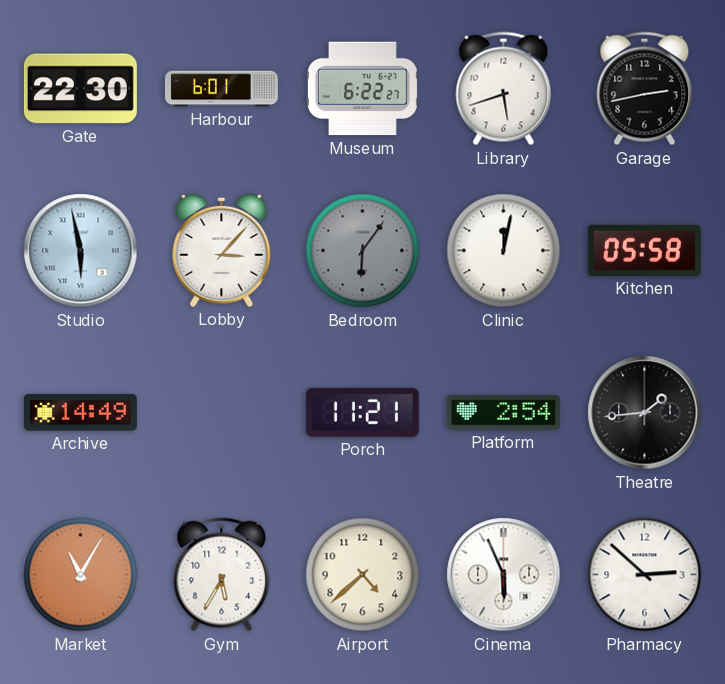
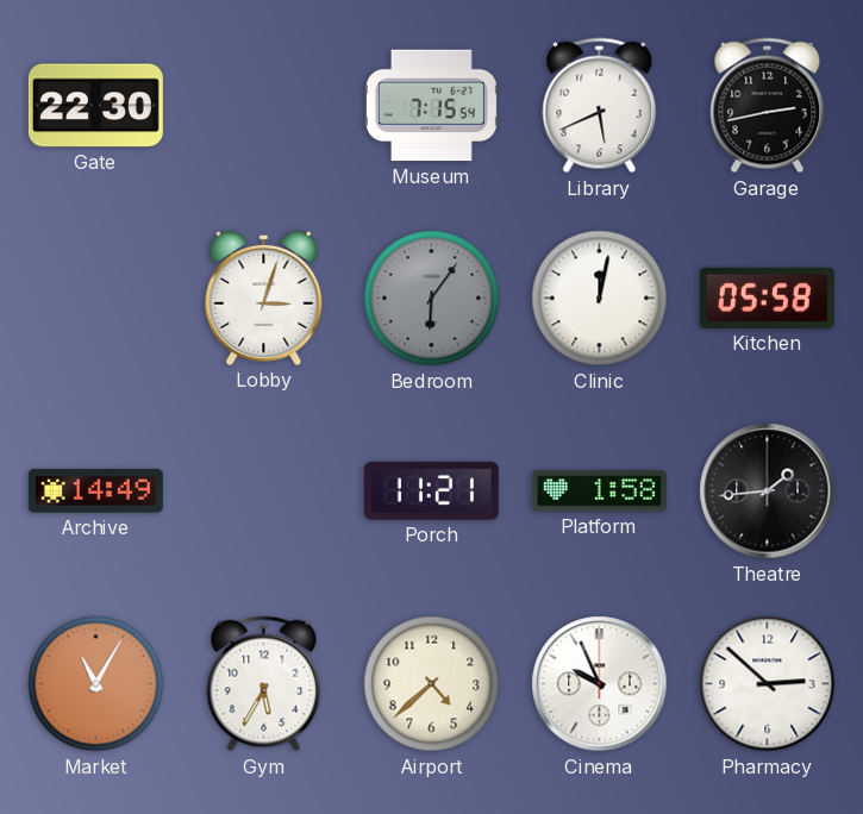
Harbour: 6:01 -> none
Museum: 6:22 -> 7:15
Library: 5:42 -> 5:41
Studio: 5:58 -> none
Lobby: 3:07 -> 3:03
Platform: 2:54 -> 1:58
Cinema: 5:56 -> 9:56
